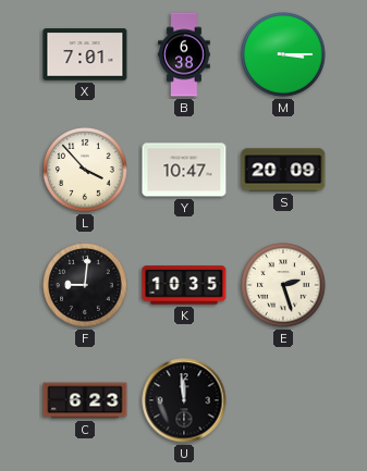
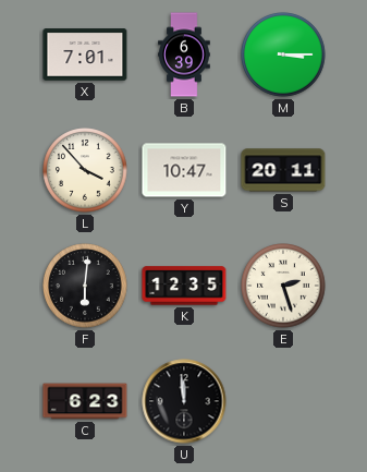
B: 6:38 -> 6:39
S: 20:09 -> 20:11
F: 9:01 -> 6:01
K: 10:35 -> 12:35
